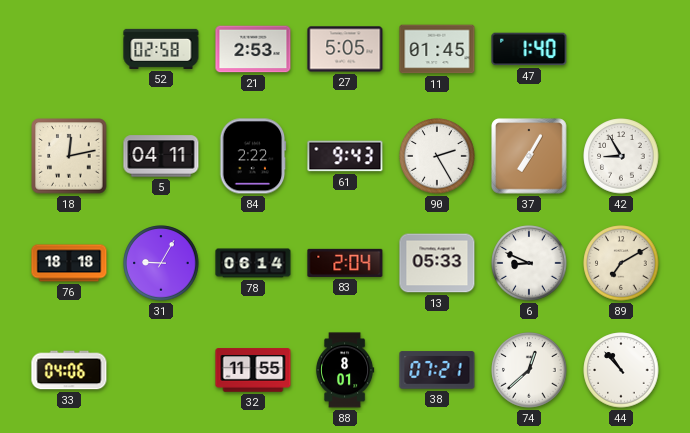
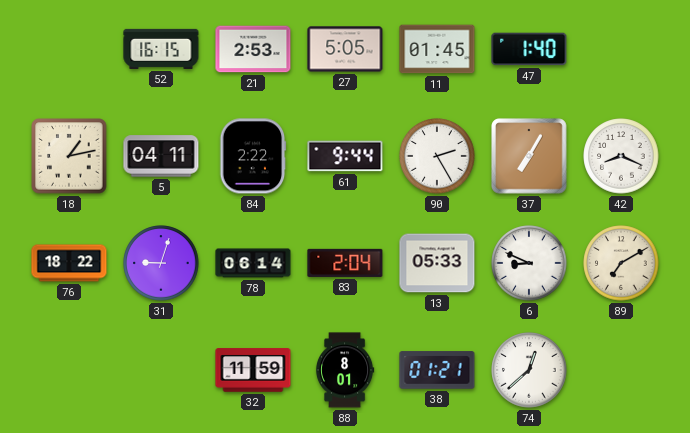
52: 02:58 -> 16:15
18: 12:13 -> 1:13
61: 9:43 -> 9:44
42: 8:55 -> 8:19
76: 18:18 -> 18:22
31: 9:05 -> 9:03
33: 04:06 -> none
32: 11:55 -> 11:59
38: 07:21 -> 01:21
44: 10:53 -> none
